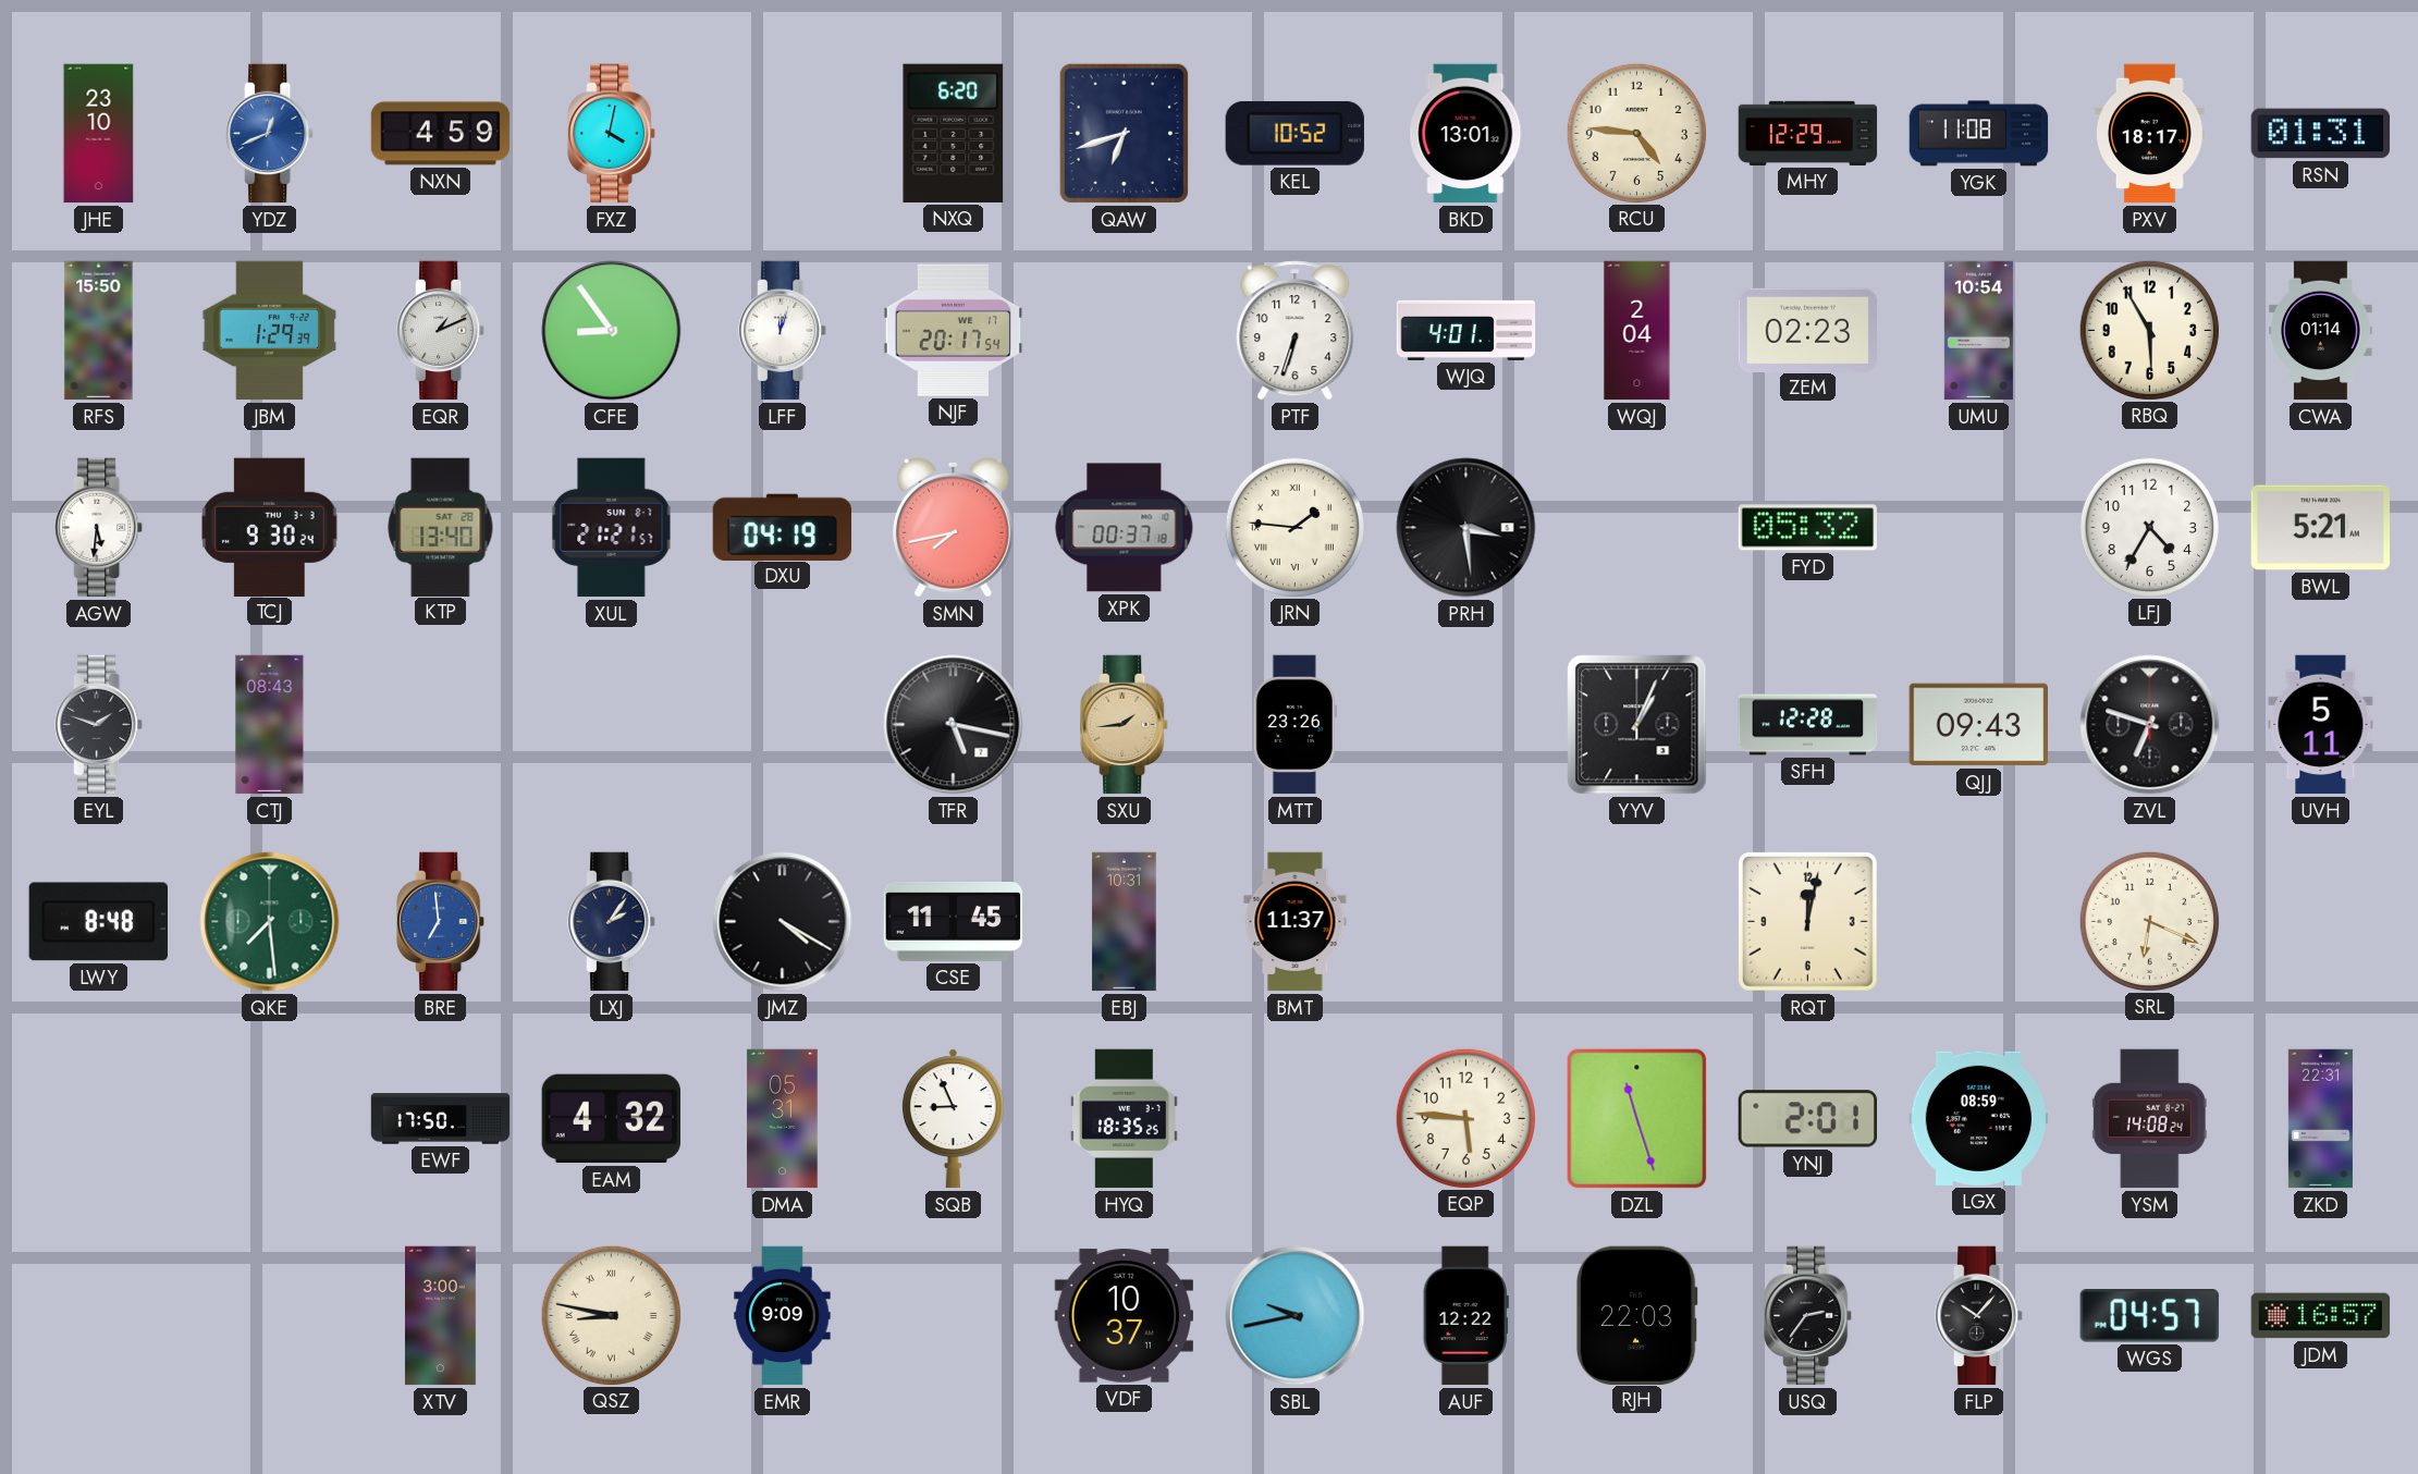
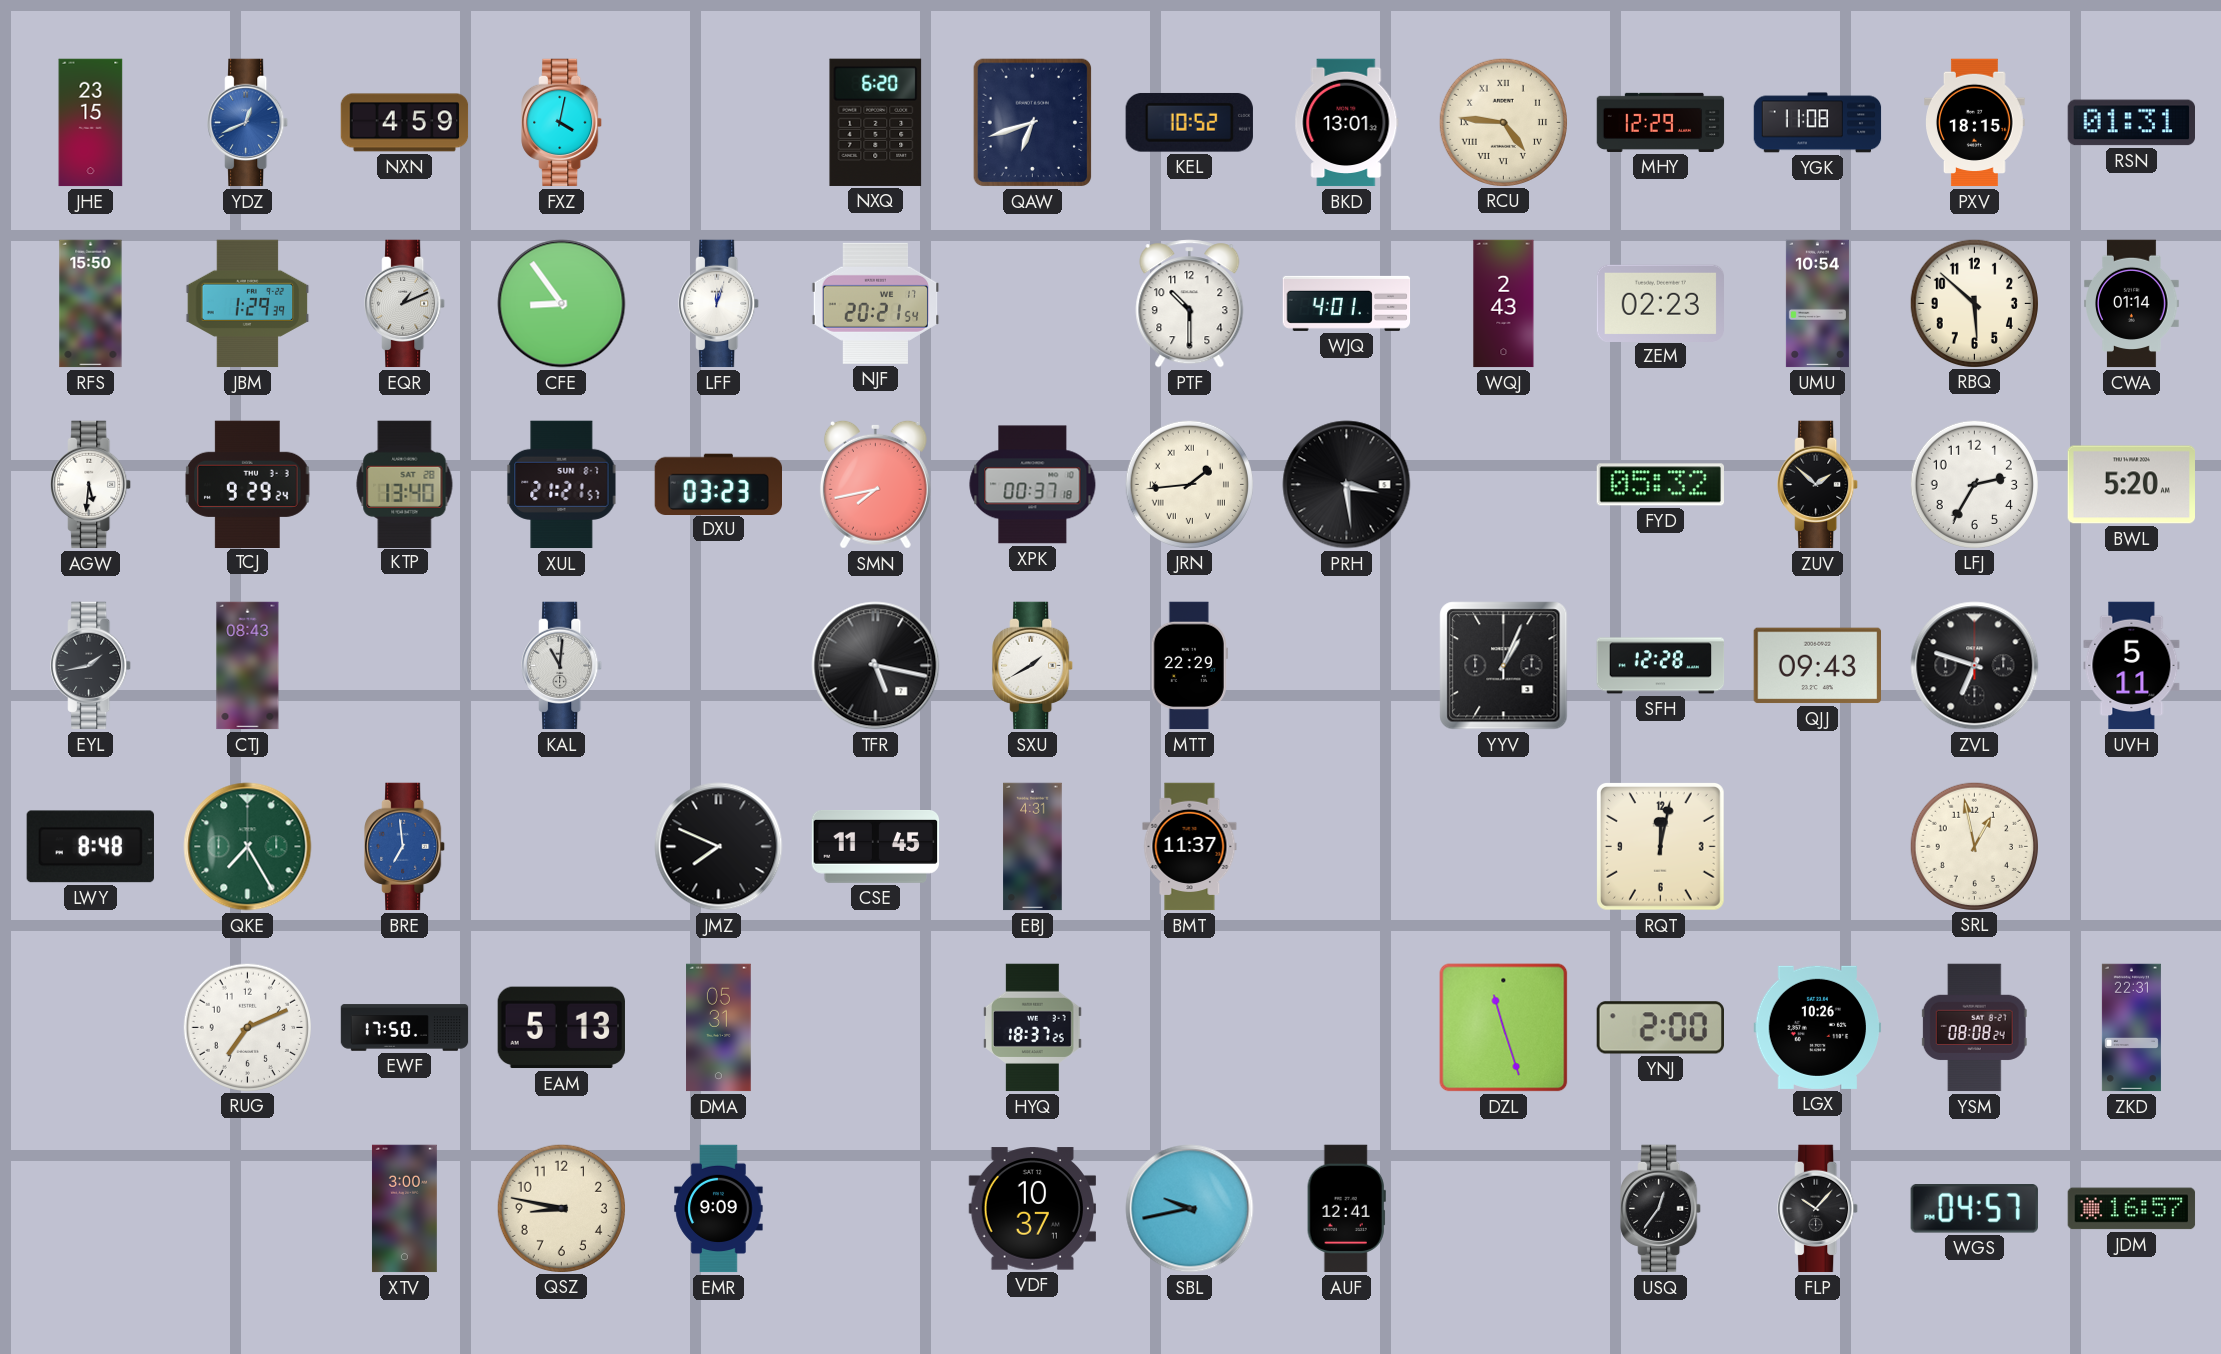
JHE: 23:10 -> 23:15
RCU numerals: Arabic -> Roman
PXV: 18:17 -> 18:15
NJF: 20:17 -> 20:21
PTF: 6:33 -> 10:30
WQJ: 2:04 -> 2:43
RBQ: 5:55 -> 5:52
TCJ: 9:30 -> 9:29
DXU: 04:19 -> 03:23
JRN: 1:46 -> 1:44
ZUV: none -> 1:52
LFJ: 4:35 -> 2:35
BWL: 5:21 -> 5:20
EYL: 1:48 -> 1:43
KAL: none -> 11:01
SXU: 1:44 -> 1:40
SXU dial: champagne -> white
MTT: 23:26 -> 22:29
QKE: 7:29 -> 7:25
LXJ: 2:06 -> none
JMZ: 4:20 -> 7:49
EBJ: 10:31 -> 4:31
SRL: 6:19 -> 12:58
RUG: none -> 7:11
EAM: 4:32 -> 5:13
SQB: 8:56 -> none
HYQ: 18:35 -> 18:37
EQP: 5:46 -> none
YNJ: 2:01 -> 2:00
LGX: 08:59 -> 10:26
YSM: 14:08 -> 08:08
QSZ numerals: Roman -> Arabic
AUF: 12:22 -> 12:41
RJH: 22:03 -> none
USQ: 2:36 -> 12:36
